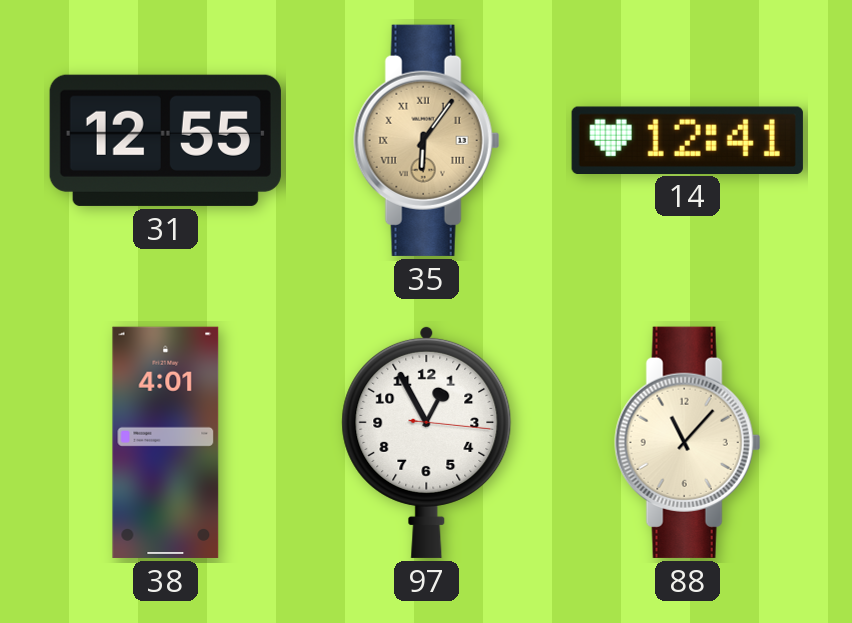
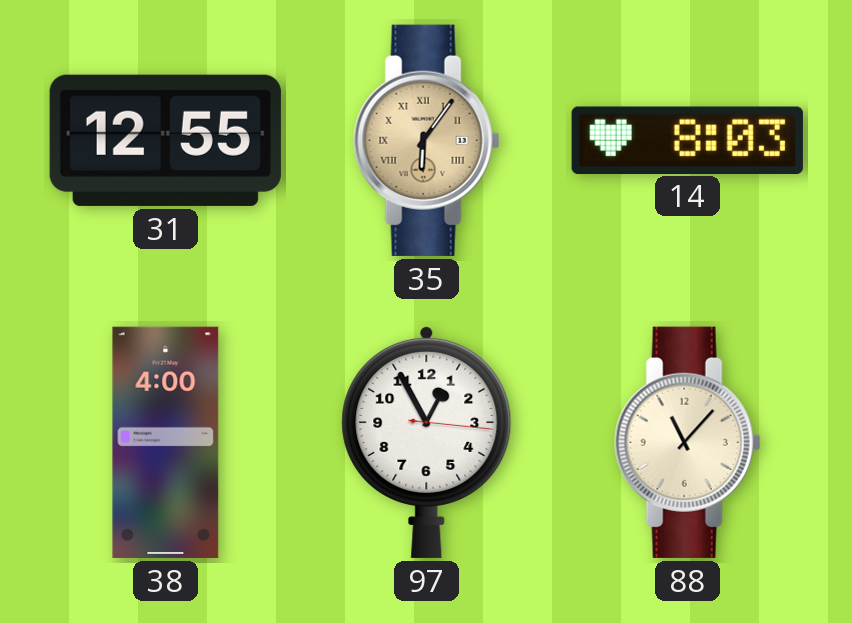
14: 12:41 -> 8:03
38: 4:01 -> 4:00
